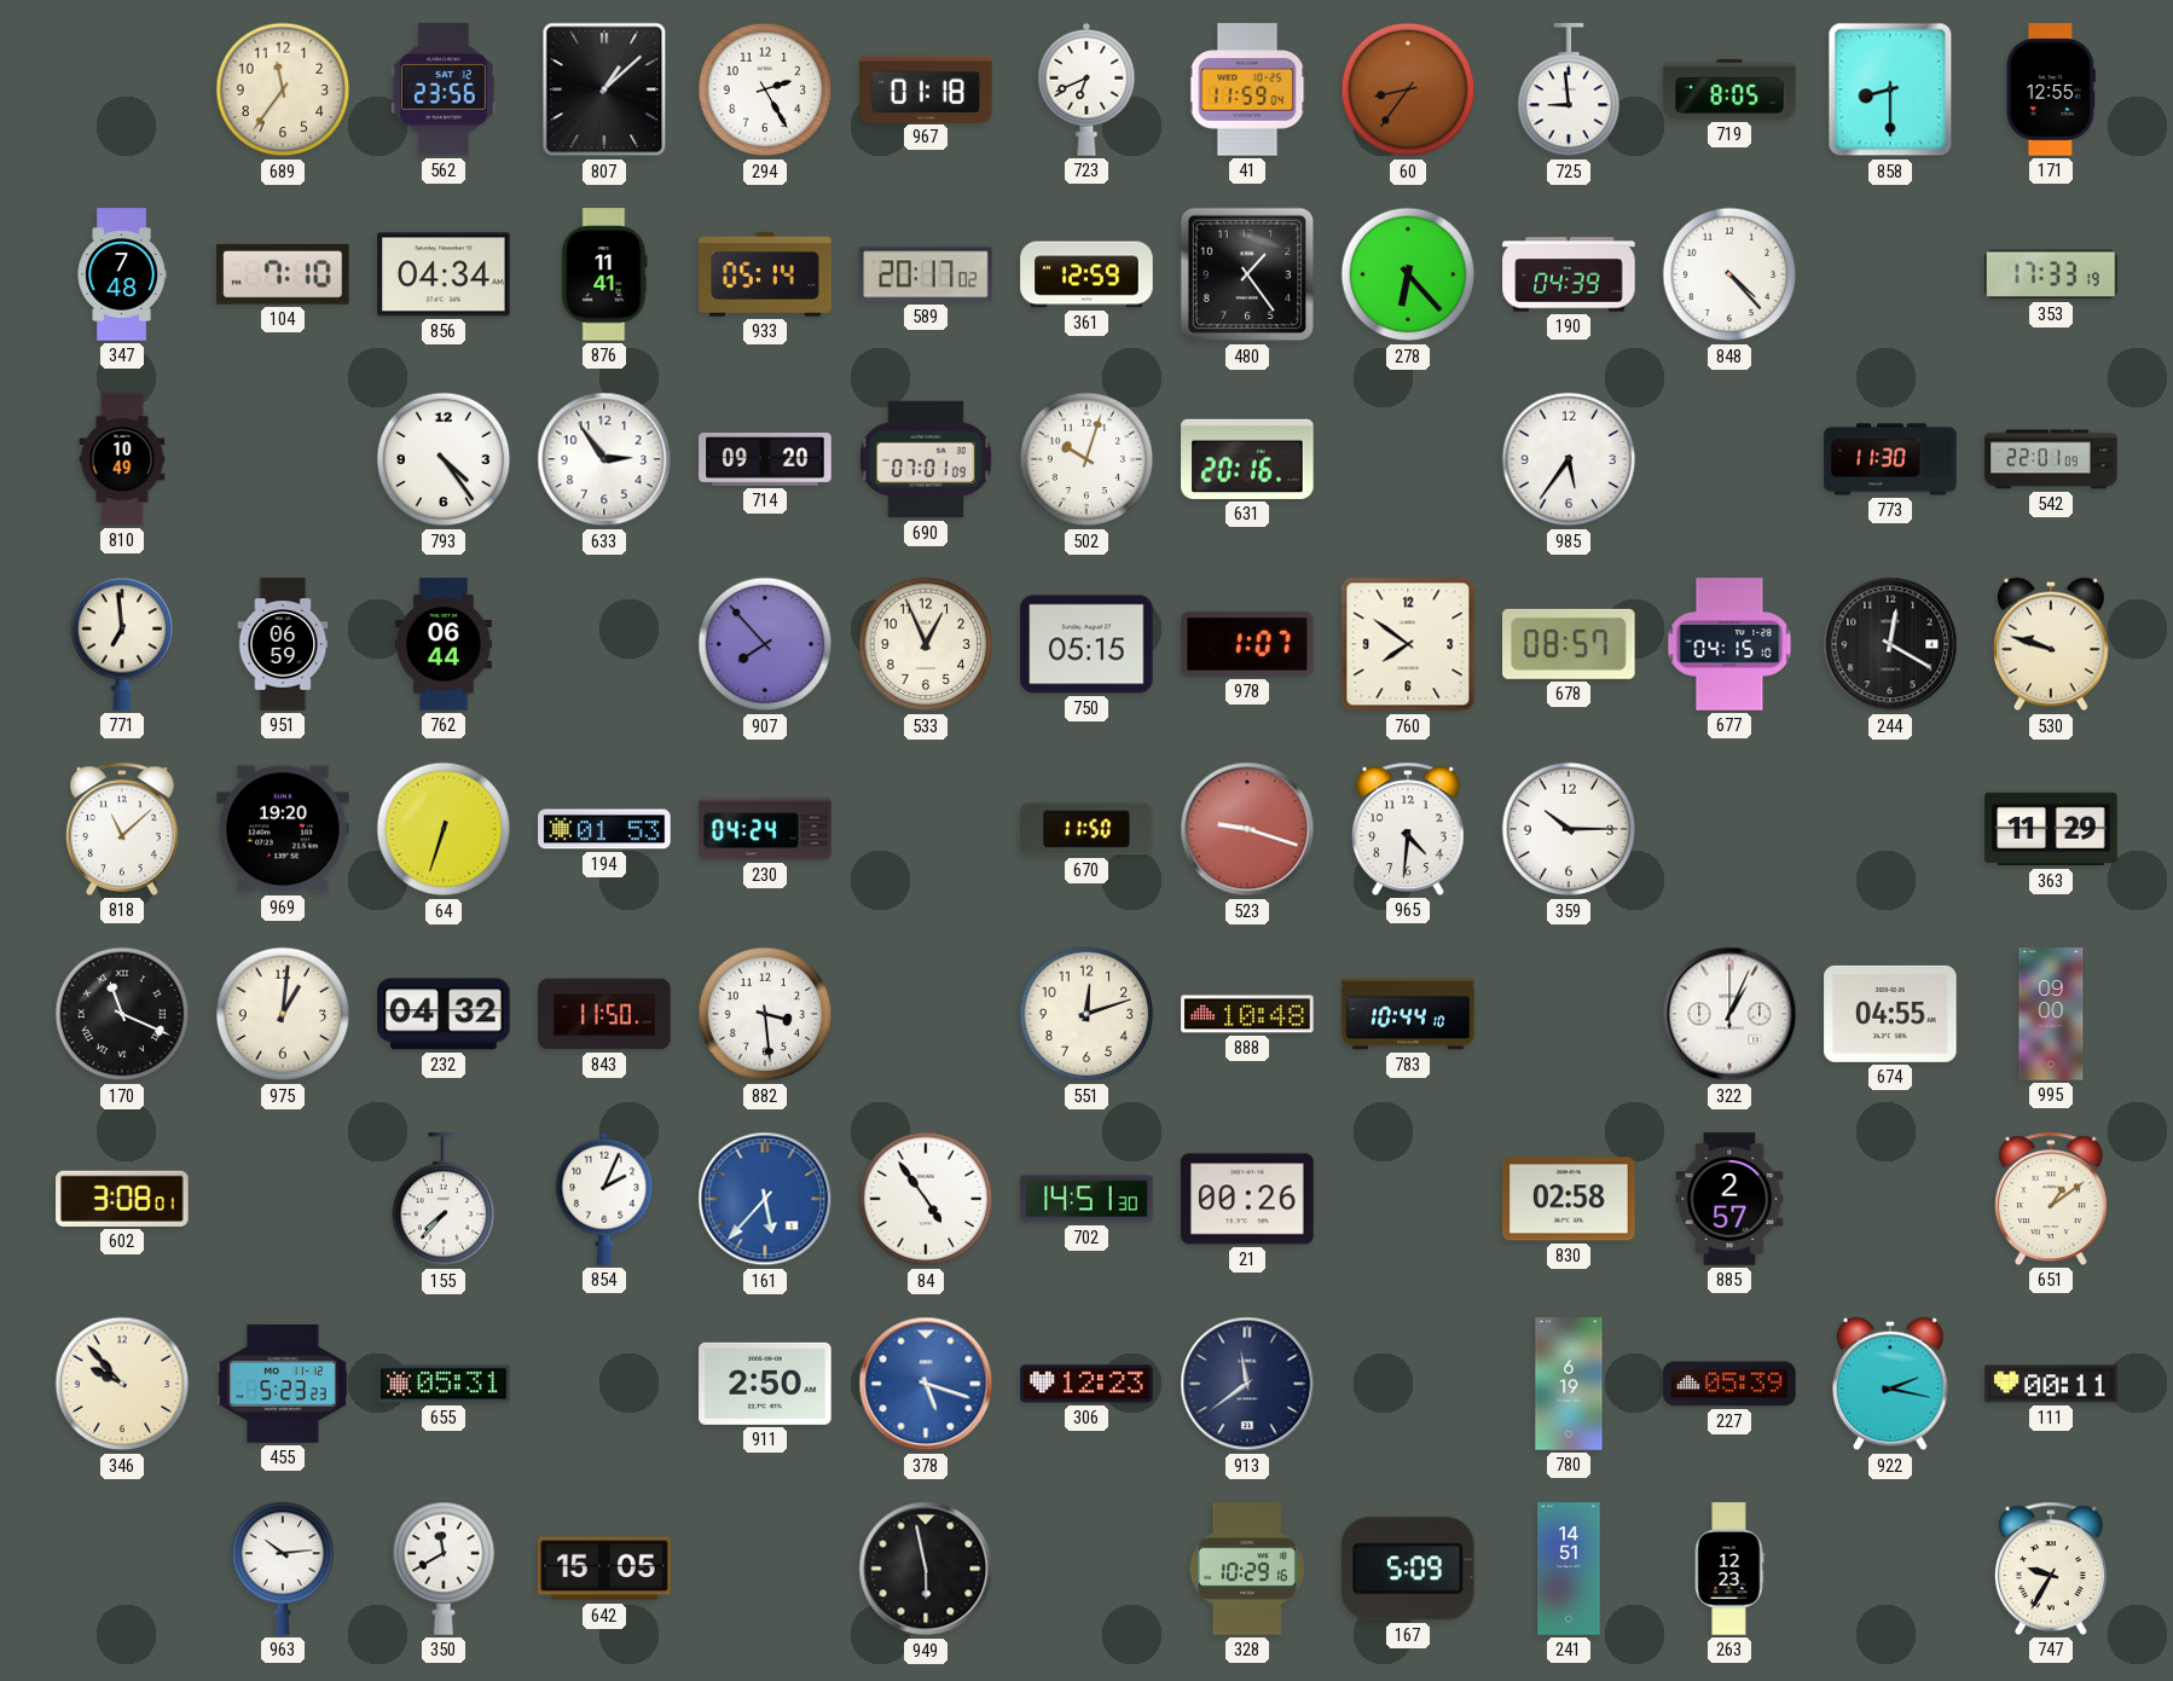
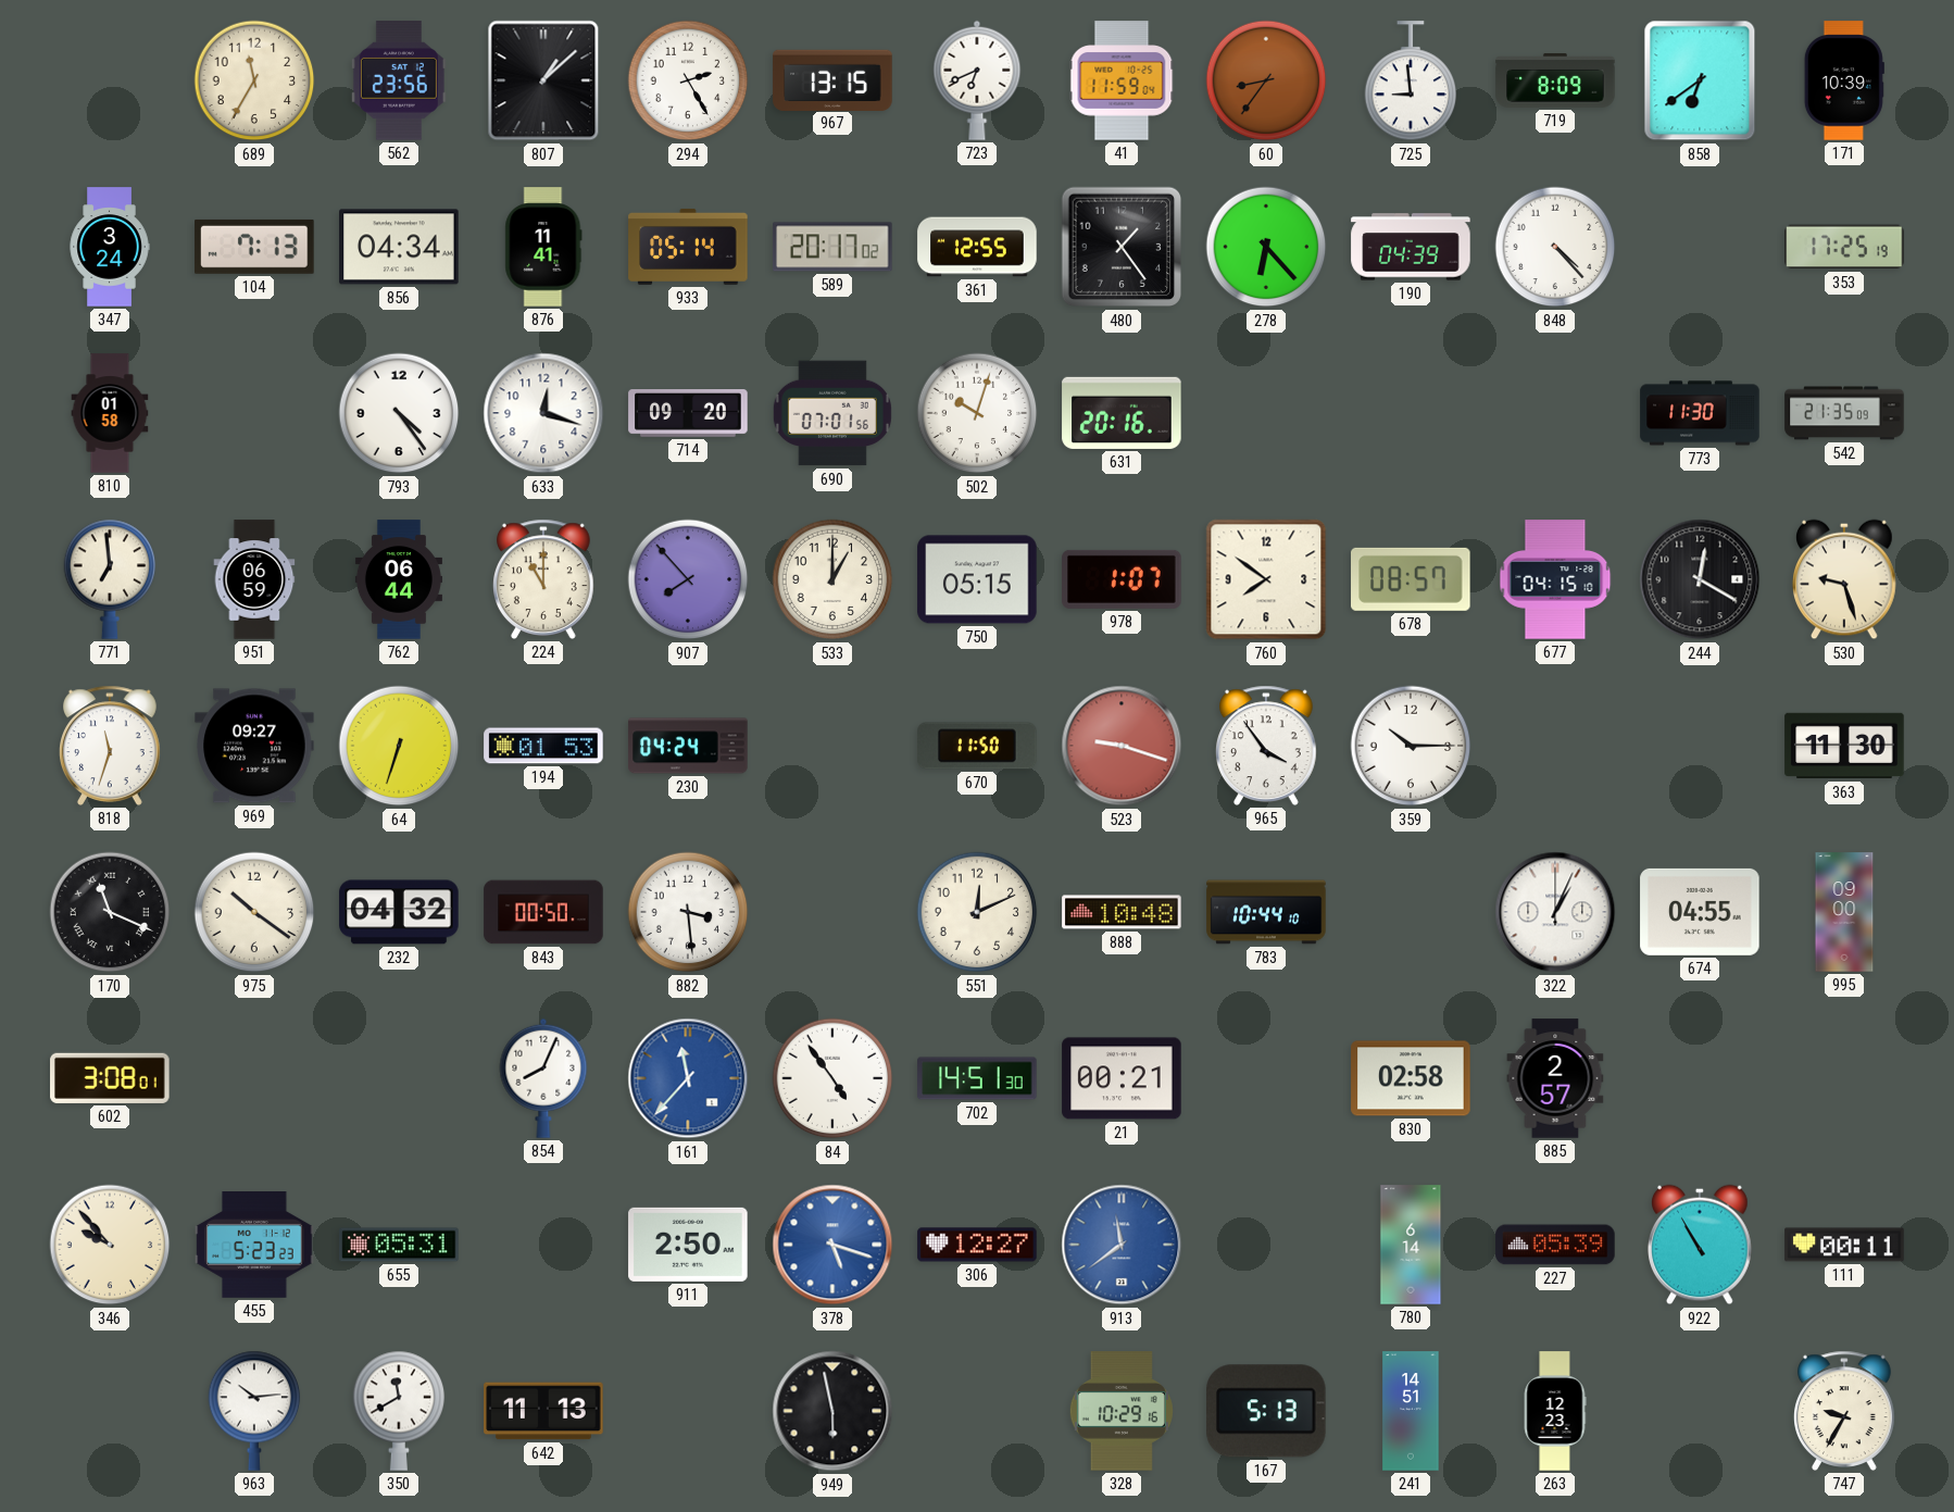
689: 11:36 -> 11:35
967: 01:18 -> 13:15
719: 8:05 -> 8:09
858: 8:30 -> 6:39
171: 12:55 -> 10:39
347: 7:48 -> 3:24
104: 7:10 -> 7:13
361: 12:59 -> 12:55
353: 17:33 -> 17:25
810: 10:49 -> 01:58
633: 2:54 -> 12:18
690: 07:01:09 -> 07:01:56
985: 5:36 -> none
542: 22:01 -> 21:35
224: none -> 11:00
533: 12:56 -> 1:00
530: 9:48 -> 9:27
818: 11:08 -> 11:33
969: 19:20 -> 09:27
965: 4:31 -> 3:54
363: 11:29 -> 11:30
975: 1:01 -> 10:21
843: 11:50 -> 00:50
551: 12:12 -> 12:11
155: 7:37 -> none
854: 2:04 -> 8:04
161: 5:37 -> 11:37
21: 00:26 -> 00:21
651: 1:09 -> none
306: 12:23 -> 12:27
913 dial: navy -> blue
780: 6:19 -> 6:14
922: 2:17 -> 10:55
642: 15:05 -> 11:13
167: 5:09 -> 5:13
